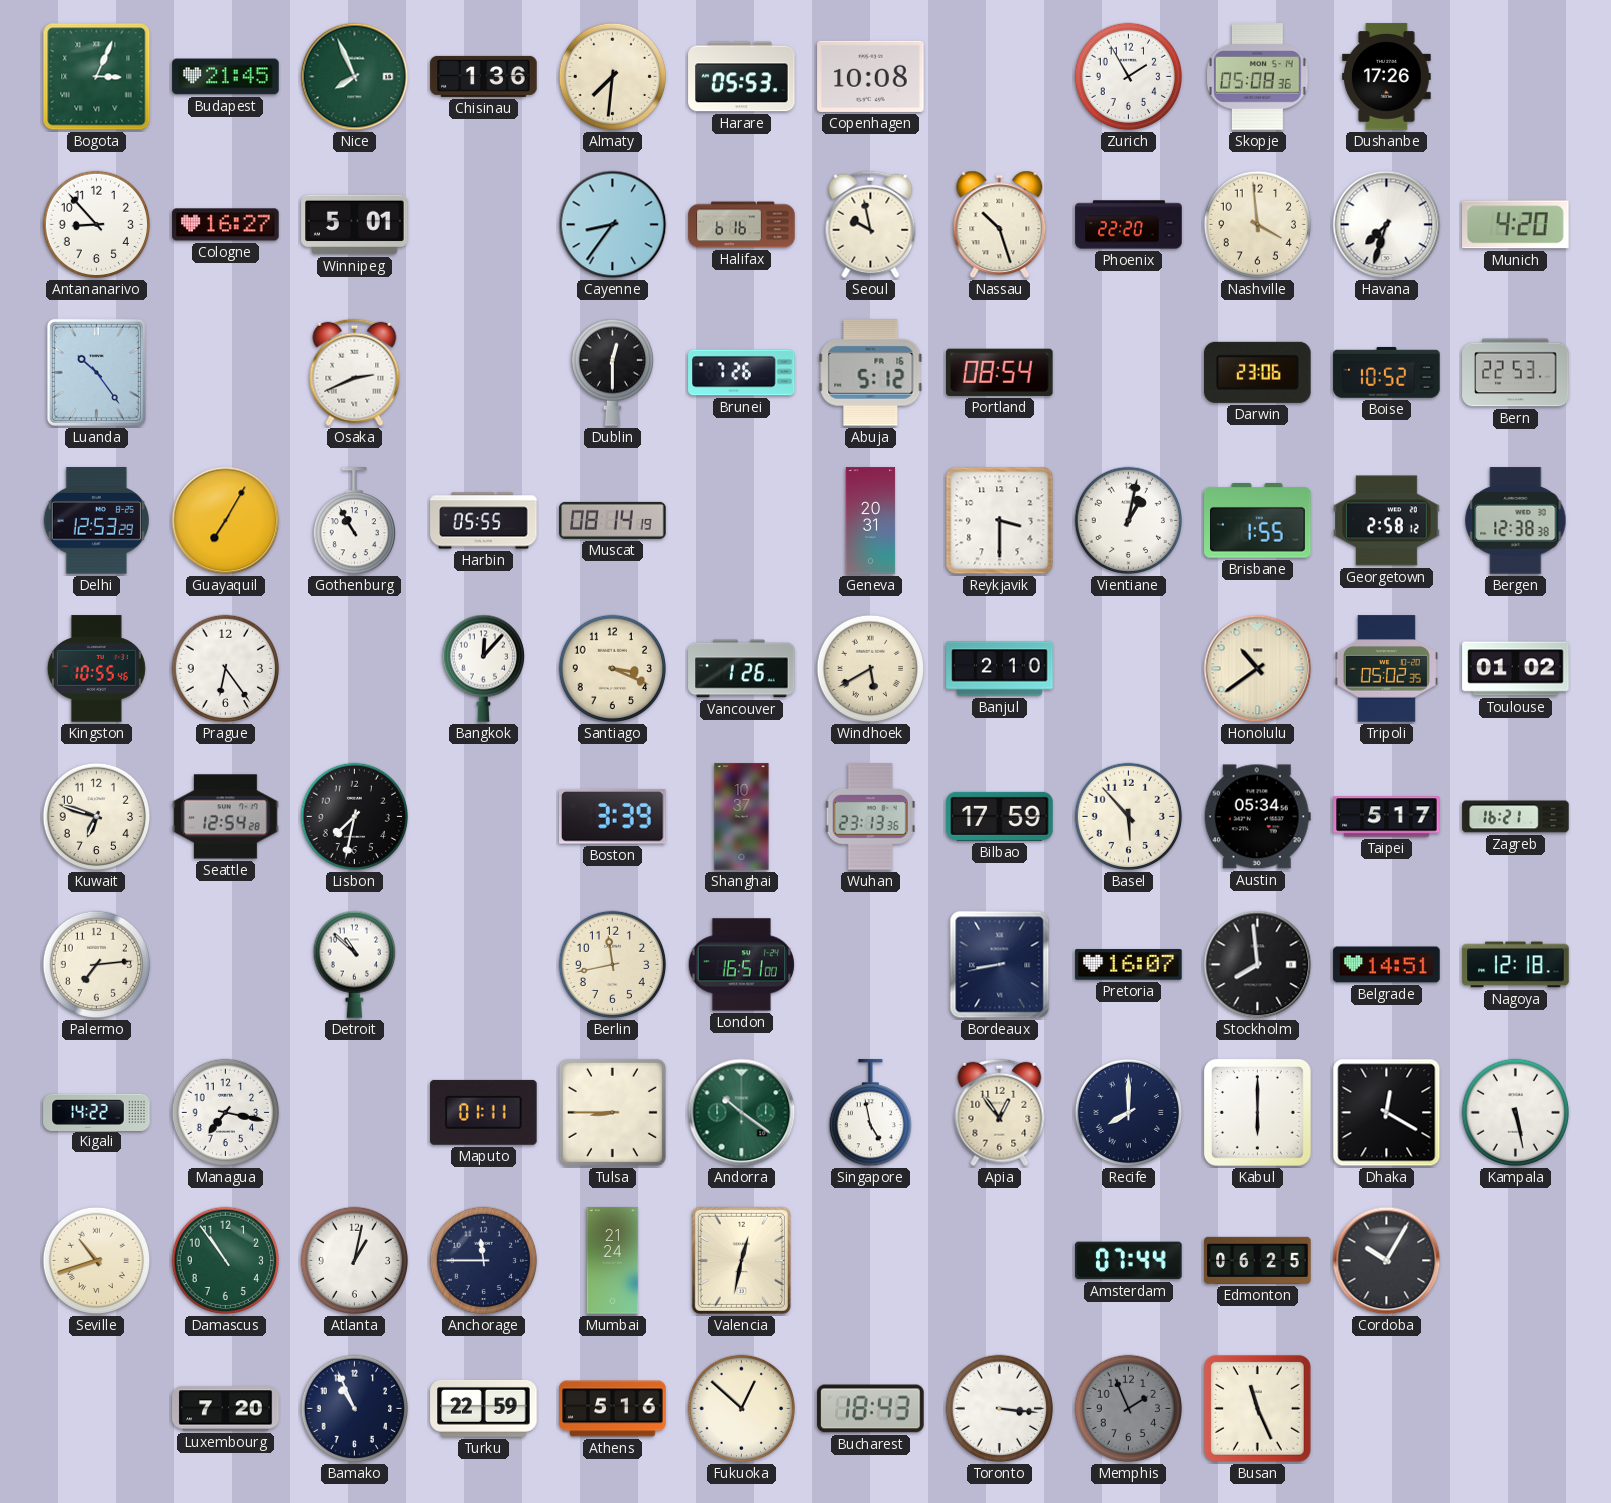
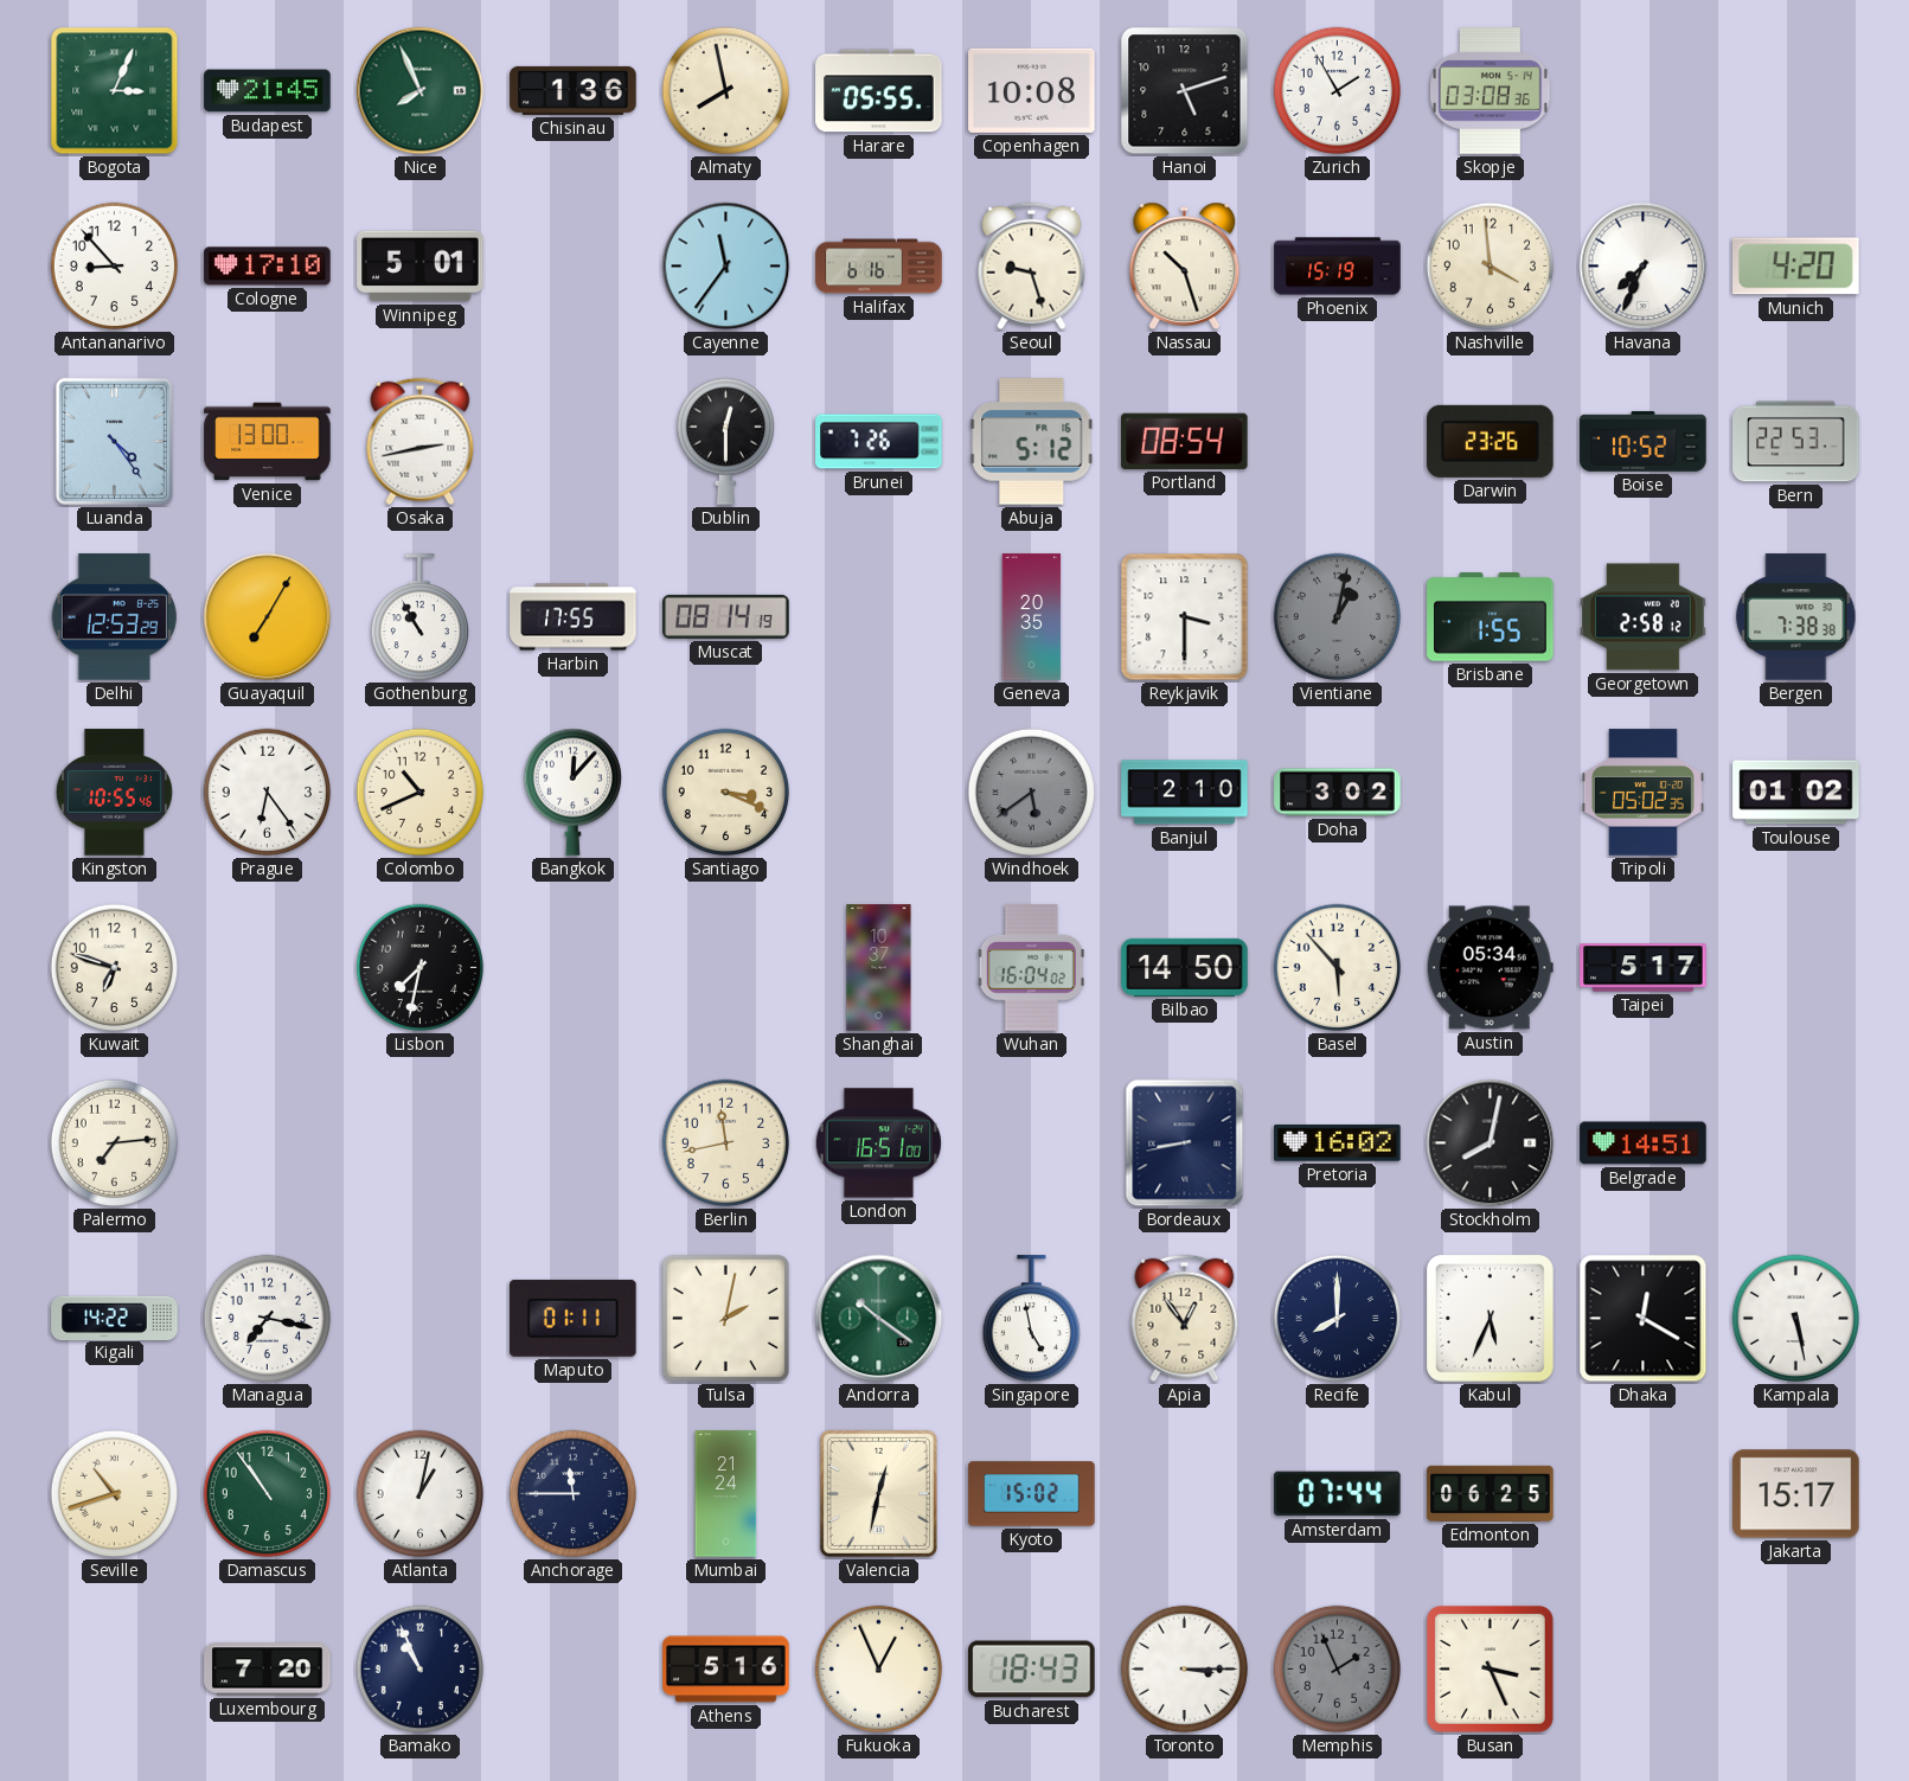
Almaty: 7:31 -> 7:58
Harare: 05:53 -> 05:55
Hanoi: none -> 5:12
Skopje: 05:08 -> 03:08
Dushanbe: 17:26 -> none
Cologne: 16:27 -> 17:10
Cayenne: 8:36 -> 11:36
Seoul: 9:58 -> 9:27
Phoenix: 22:20 -> 15:19
Havana: 7:33 -> 7:34
Luanda: 10:24 -> 4:24
Venice: none -> 13:00
Osaka: 2:41 -> 2:43
Darwin: 23:06 -> 23:26
Harbin: 05:55 -> 17:55
Geneva: 20:31 -> 20:35
Vientiane dial: white -> grey
Bergen: 12:38 -> 7:38
Colombo: none -> 10:41
Vancouver: 1:26 -> none
Windhoek: 5:40 -> 5:39
Windhoek dial: cream -> grey
Doha: none -> 3:02
Honolulu: 10:39 -> none
Seattle: 12:54 -> none
Boston: 3:39 -> none
Wuhan: 23:13 -> 16:04
Bilbao: 17:59 -> 14:50
Zagreb: 16:21 -> none
Detroit: 10:52 -> none
Pretoria: 16:07 -> 16:02
Stockholm: 7:59 -> 8:02
Nagoya: 12:18 -> none
Tulsa: 8:45 -> 2:02
Kabul: 6:00 -> 5:34
Kyoto: none -> 15:02
Cordoba: 10:05 -> none
Jakarta: none -> 15:17
Turku: 22:59 -> none
Fukuoka: 12:52 -> 12:56
Toronto: 3:16 -> 3:15
Busan: 11:26 -> 3:26
